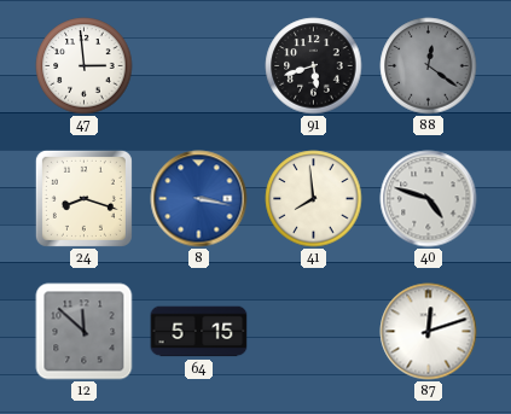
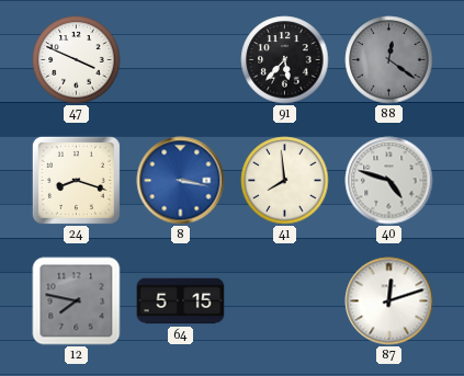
47: 2:59 -> 3:49
91: 5:42 -> 5:37
12: 11:52 -> 7:47
